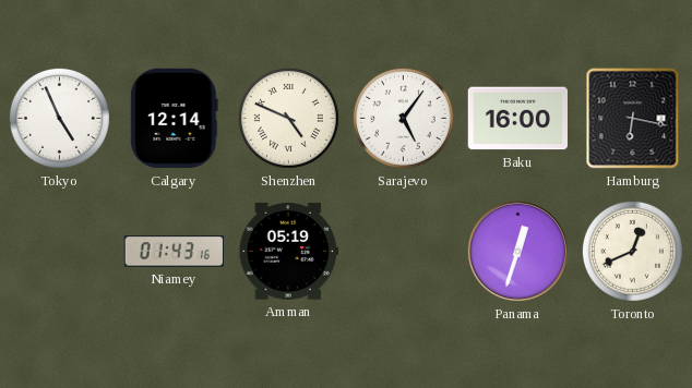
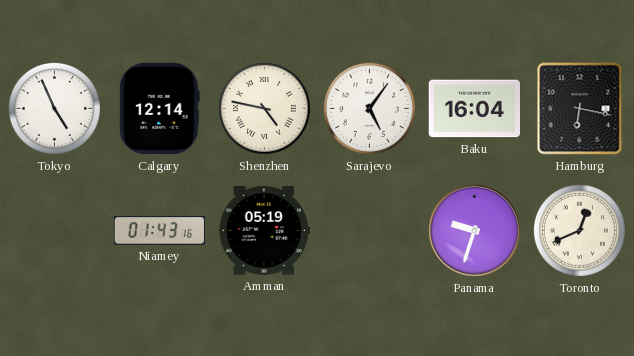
Shenzhen: 4:49 -> 4:47
Baku: 16:00 -> 16:04
Panama: 12:33 -> 9:33
